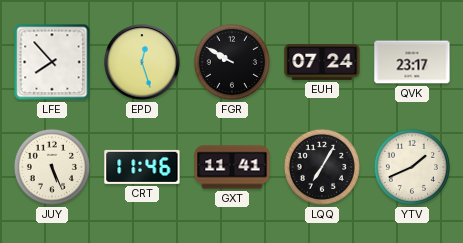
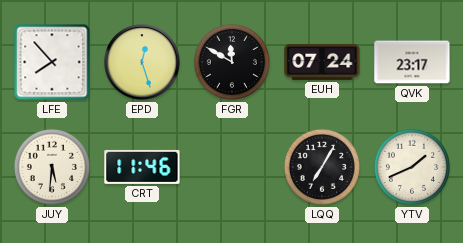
FGR: 9:50 -> 11:50
JUY: 5:26 -> 5:31
GXT: 11:41 -> none
